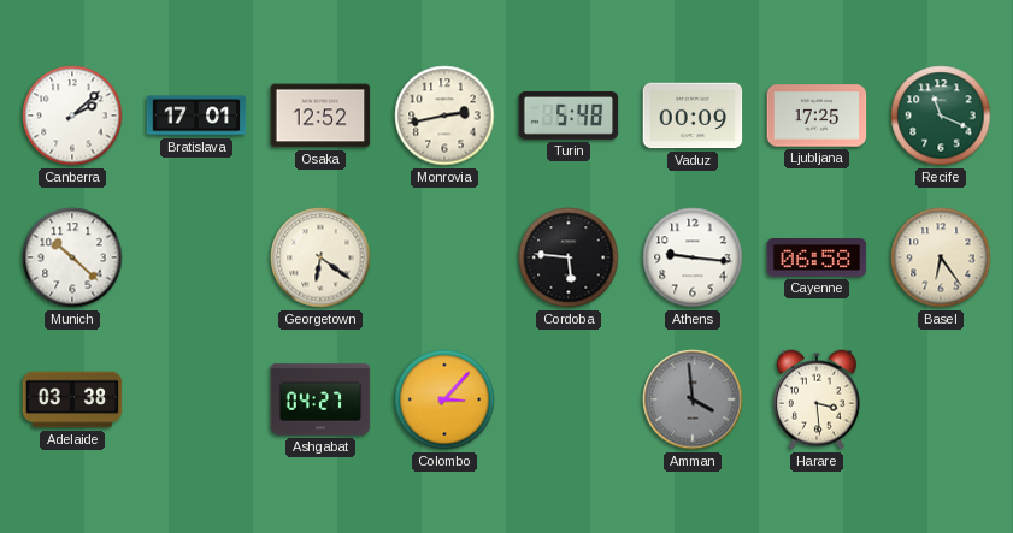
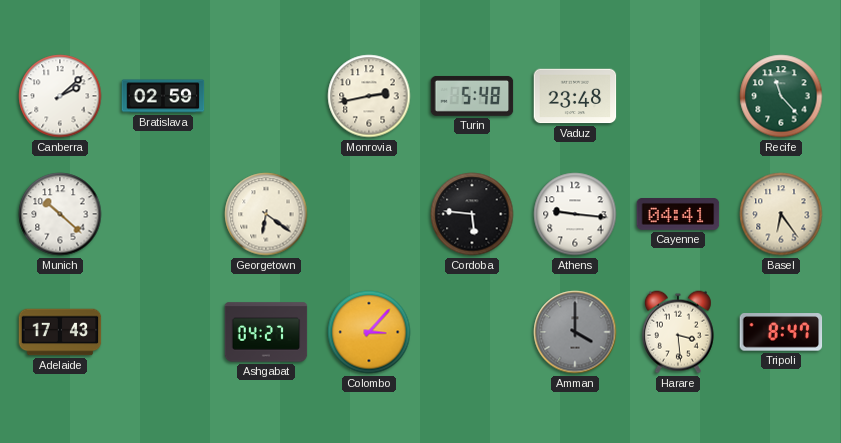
Bratislava: 17:01 -> 02:59
Osaka: 12:52 -> none
Vaduz: 00:09 -> 23:48
Ljubljana: 17:25 -> none
Recife: 11:19 -> 11:23
Cayenne: 06:58 -> 04:41
Adelaide: 03:38 -> 17:43
Amman: 3:59 -> 4:00
Tripoli: none -> 8:47
